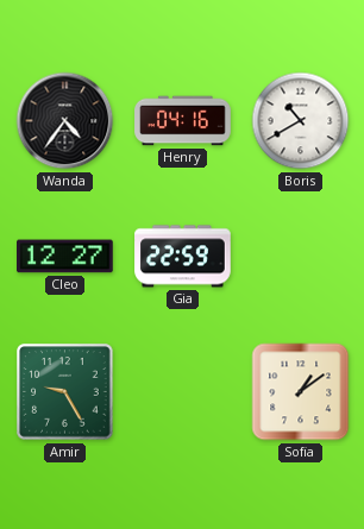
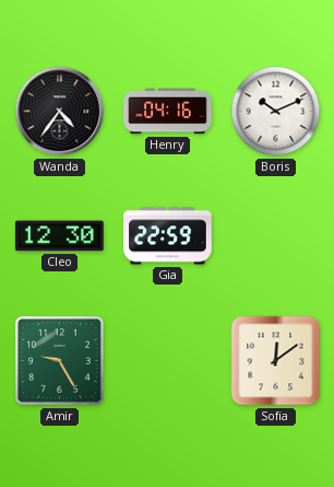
Boris: 10:40 -> 10:11
Cleo: 12:27 -> 12:30
Sofia: 1:09 -> 12:09
